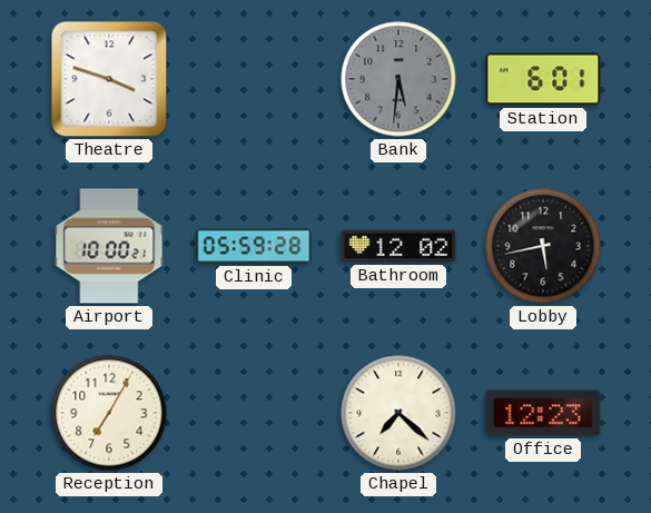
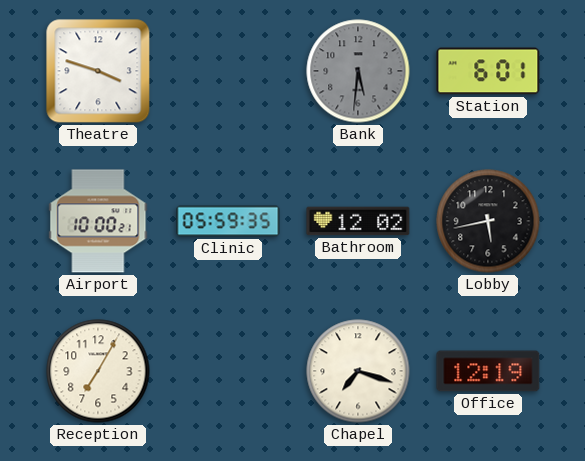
Clinic: 05:59:28 -> 05:59:35
Chapel: 7:22 -> 7:18
Office: 12:23 -> 12:19
